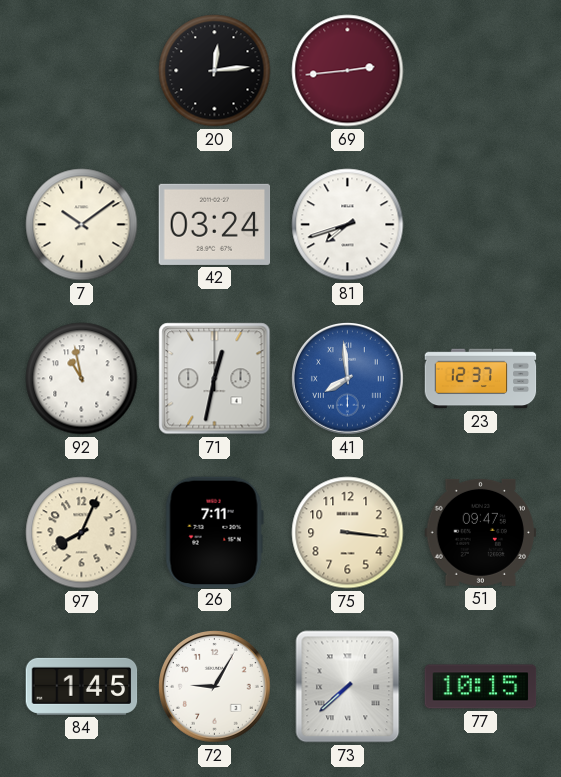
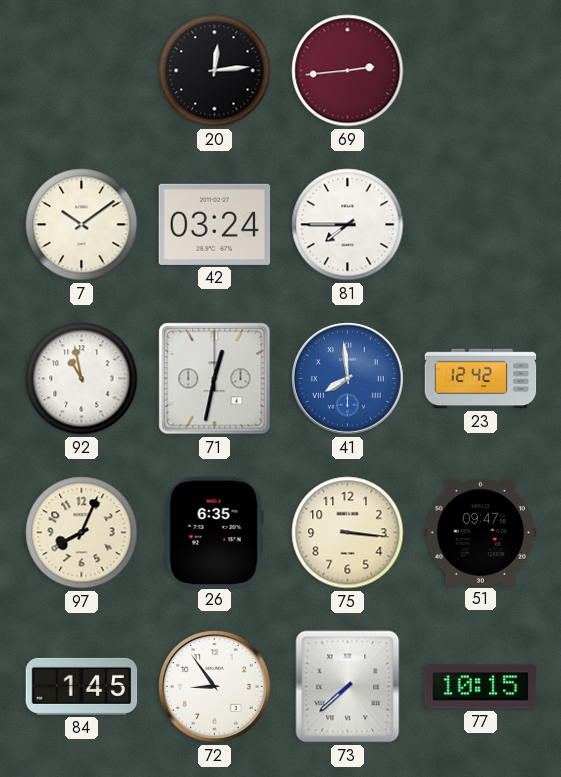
81: 7:42 -> 7:45
23: 12:37 -> 12:42
26: 7:11 -> 6:35
72: 9:05 -> 8:54
